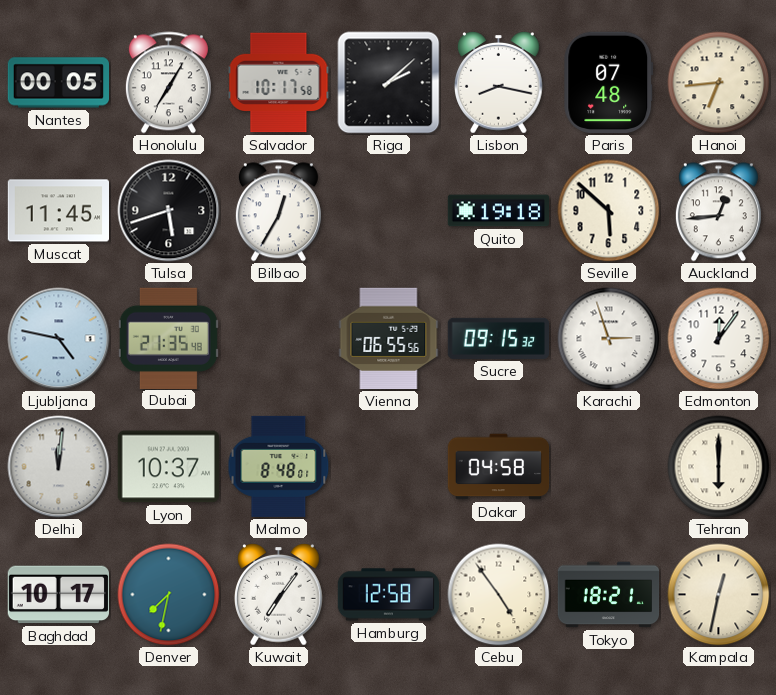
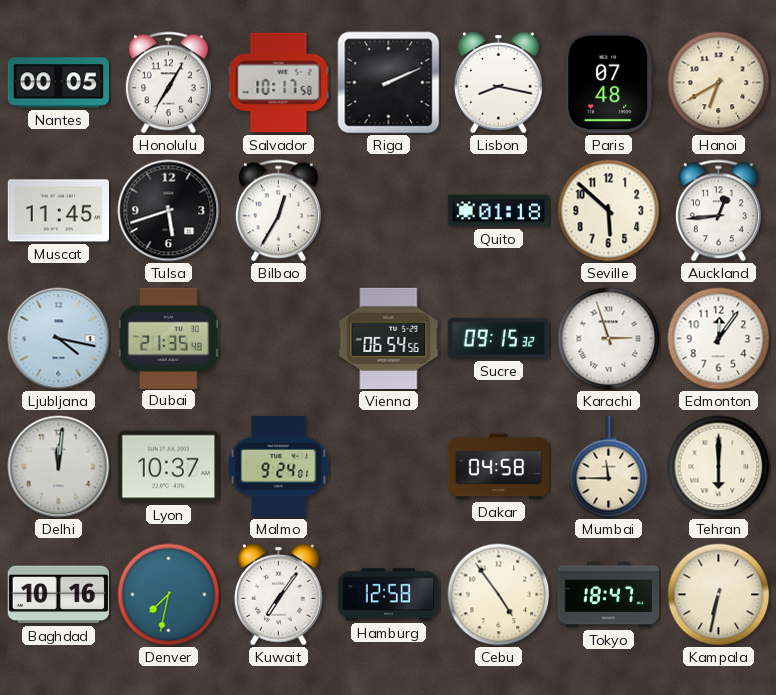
Riga: 2:08 -> 2:11
Hanoi: 6:44 -> 6:40
Quito: 19:18 -> 01:18
Ljubljana: 4:47 -> 4:17
Vienna: 06:55 -> 06:54
Malmo: 8:48 -> 9:24
Mumbai: none -> 11:45
Baghdad: 10:17 -> 10:16
Tokyo: 18:21 -> 18:47
Kampala: 12:32 -> 6:32
